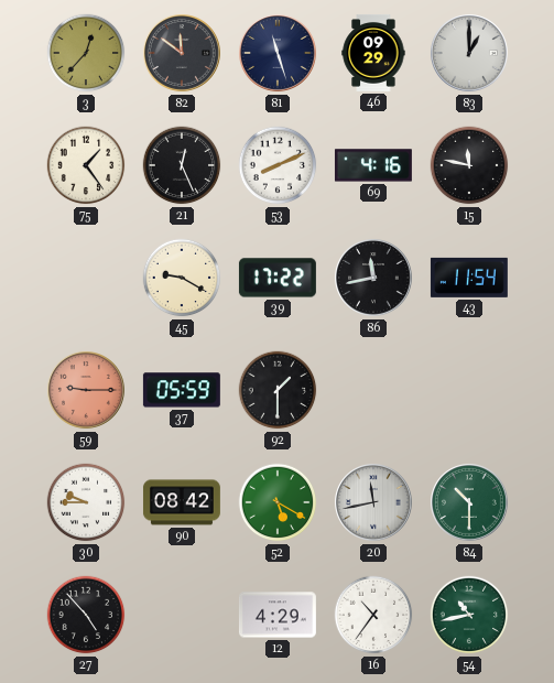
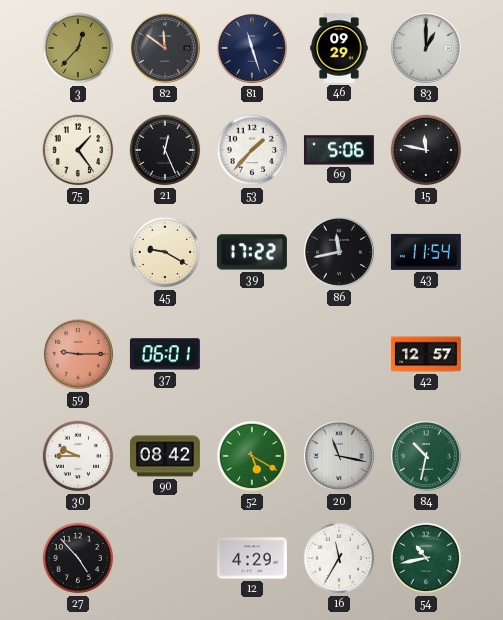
53: 8:11 -> 1:37
69: 4:16 -> 5:06
37: 05:59 -> 06:01
92: 1:30 -> none
42: none -> 12:57
20: 11:43 -> 11:17
84: 10:30 -> 10:32
16: 10:36 -> 11:35
